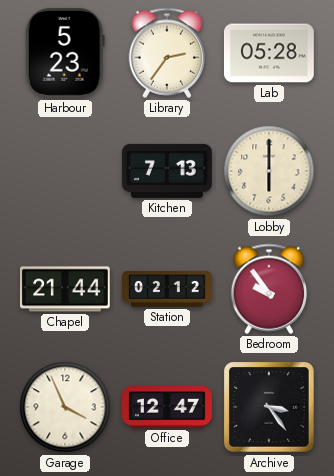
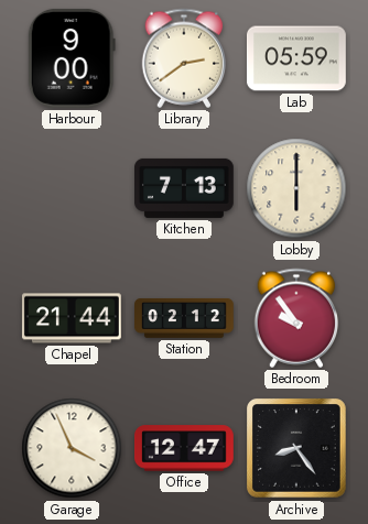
Harbour: 5:23 -> 9:00
Library: 2:36 -> 2:39
Lab: 05:28 -> 05:59
Archive: 3:24 -> 8:24
